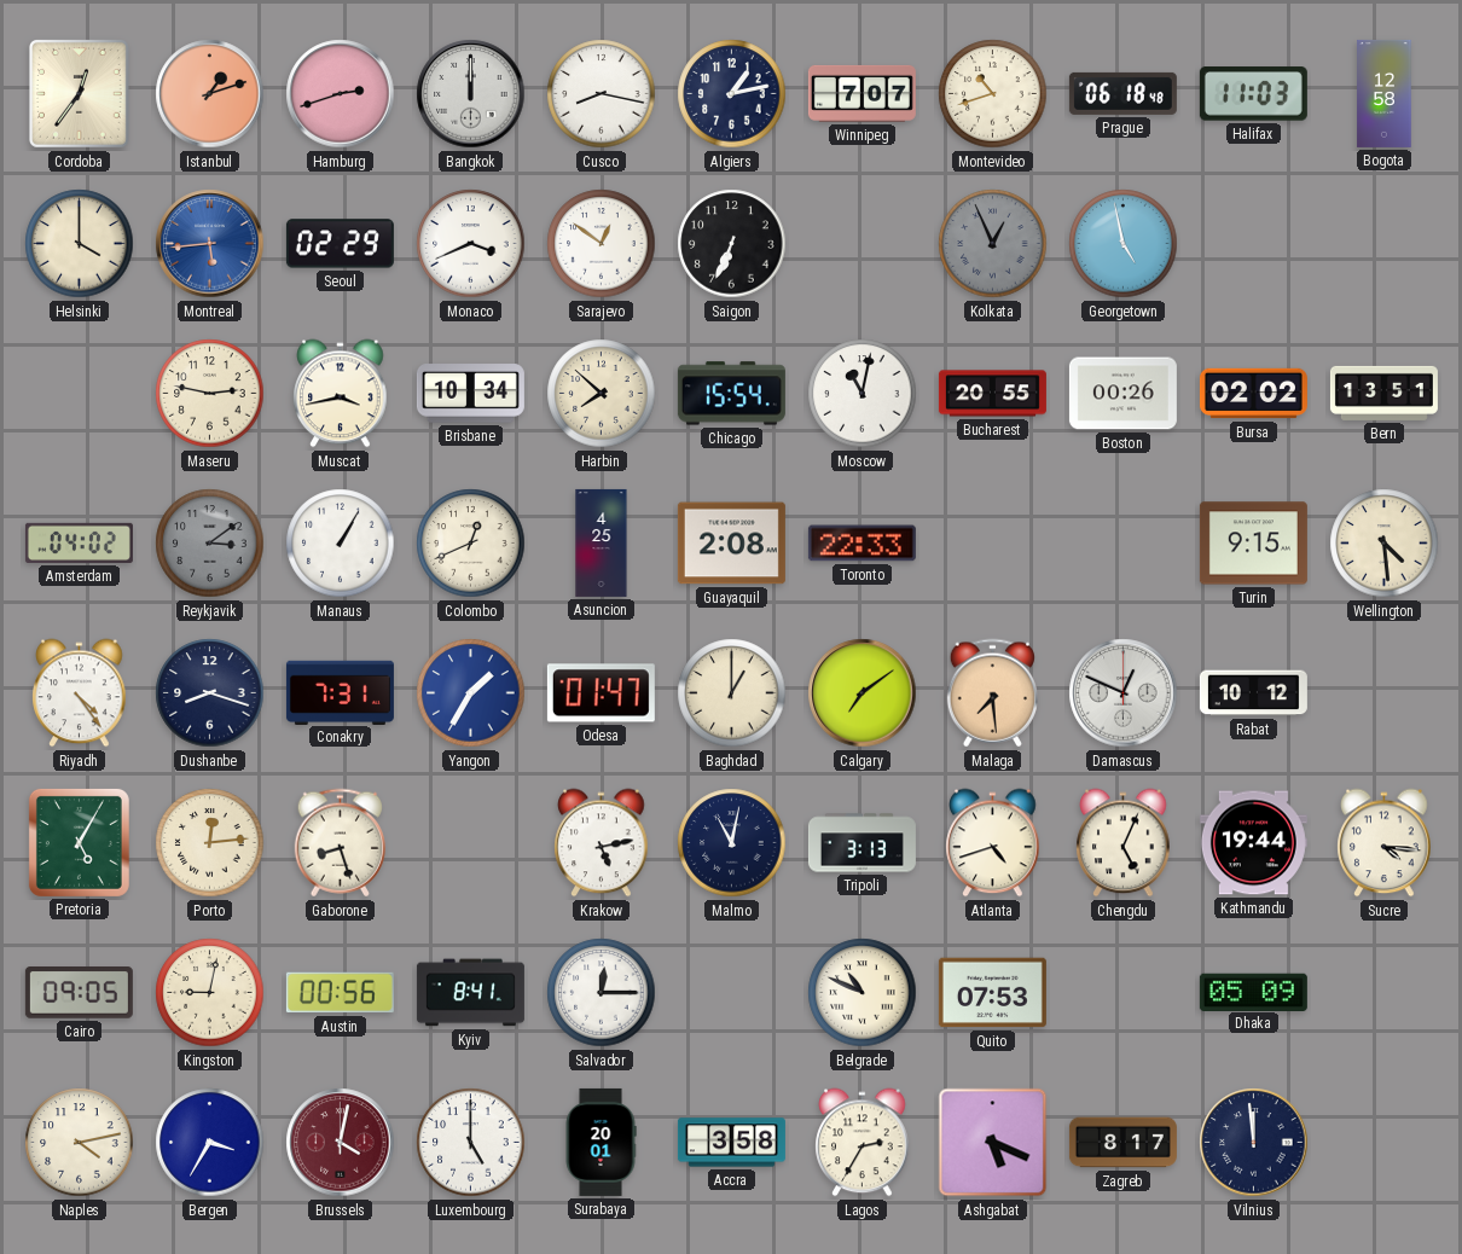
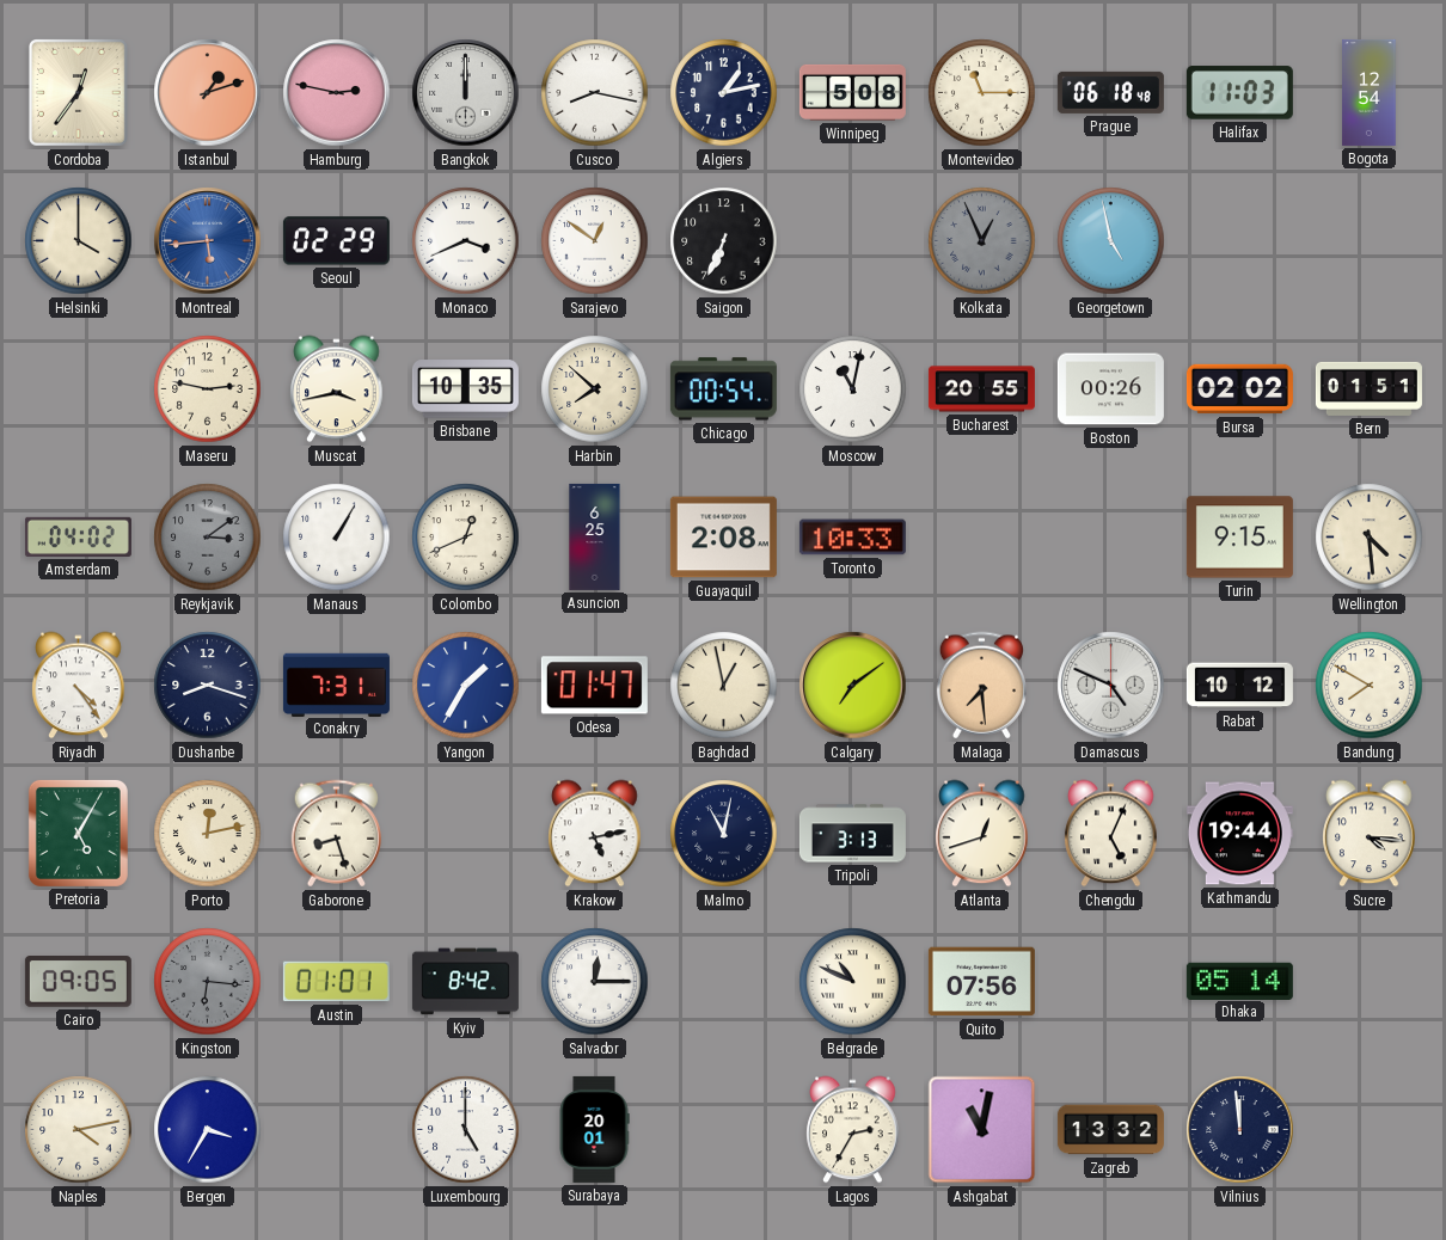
Hamburg: 2:42 -> 2:47
Winnipeg: 7:07 -> 5:08
Montevideo: 10:42 -> 11:15
Bogota: 12:58 -> 12:54
Brisbane: 10:34 -> 10:35
Chicago: 15:54 -> 00:54
Bern: 13:51 -> 01:51
Asuncion: 4:25 -> 6:25
Toronto: 22:33 -> 10:33
Baghdad: 1:00 -> 12:58
Damascus: 12:49 -> 4:49
Bandung: none -> 7:50
Porto: 12:14 -> 12:13
Atlanta: 4:42 -> 12:42
Kingston: 9:02 -> 6:16
Kingston dial: cream -> grey
Austin: 00:56 -> 01:01
Kyiv: 8:41 -> 8:42
Quito: 07:53 -> 07:56
Dhaka: 05:09 -> 05:14
Brussels: 4:02 -> none
Accra: 3:58 -> none
Ashgabat: 5:19 -> 11:02
Zagreb: 8:17 -> 13:32
